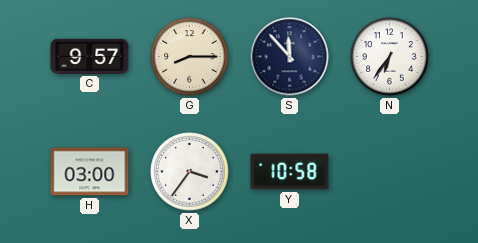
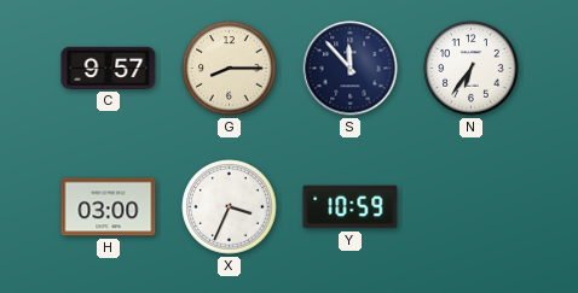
X: 3:36 -> 3:34
Y: 10:58 -> 10:59
